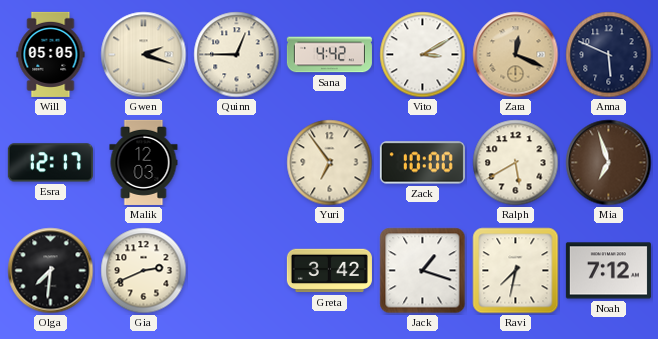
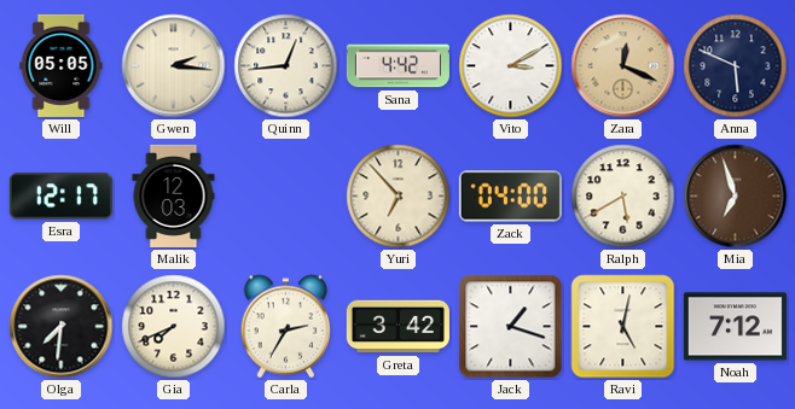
Gwen: 2:18 -> 2:16
Quinn: 12:45 -> 12:44
Yuri: 6:54 -> 6:53
Zack: 10:00 -> 04:00
Gia: 2:41 -> 7:41
Carla: none -> 2:35
Ravi: 7:32 -> 5:02
